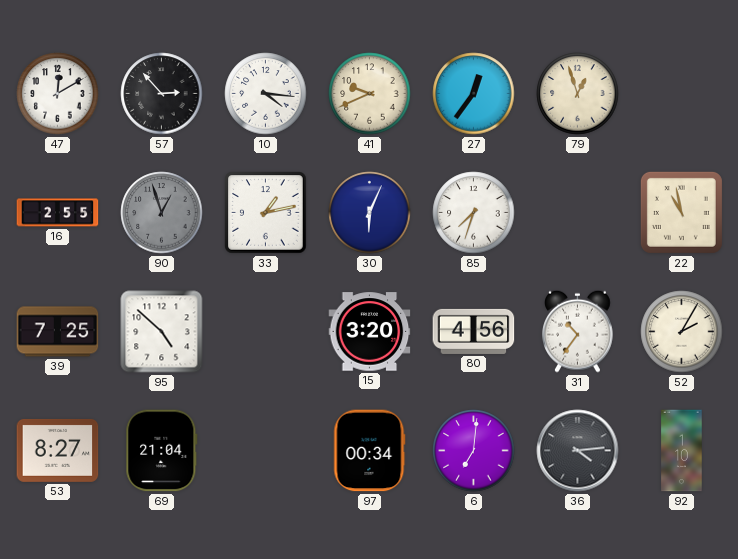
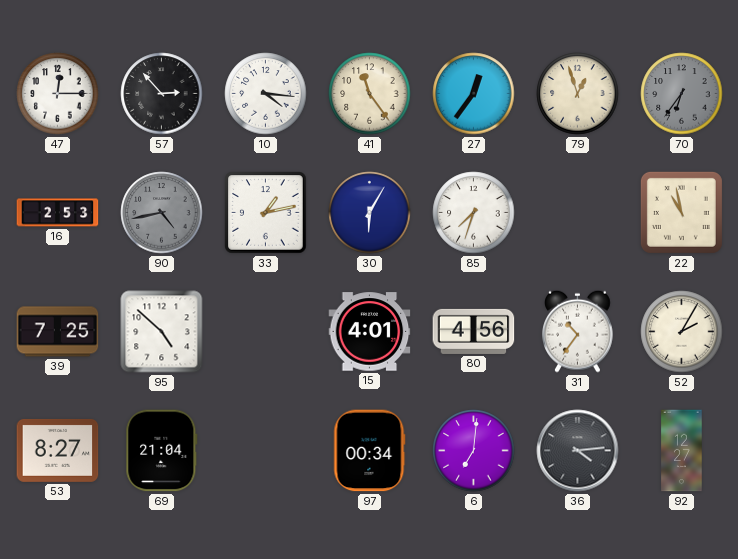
47: 12:10 -> 12:15
41: 9:41 -> 11:24
70: none -> 6:36
16: 2:55 -> 2:53
90: 12:57 -> 4:43
30: 6:04 -> 6:05
15: 3:20 -> 4:01
92: 1:10 -> 12:27
